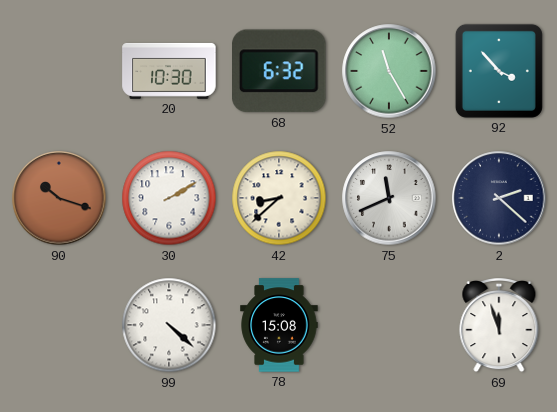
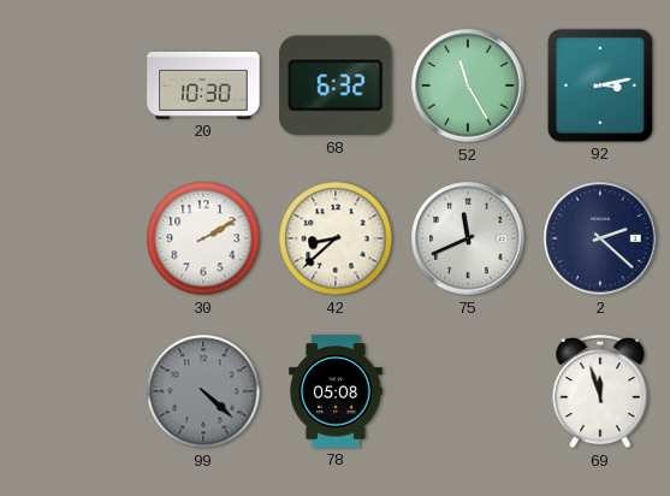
92: 3:53 -> 3:13
90: 10:18 -> none
99 dial: white -> grey
78: 15:08 -> 05:08
